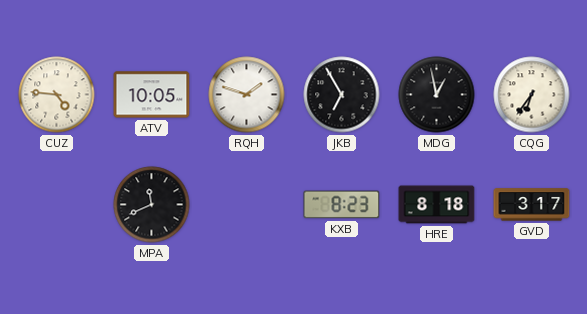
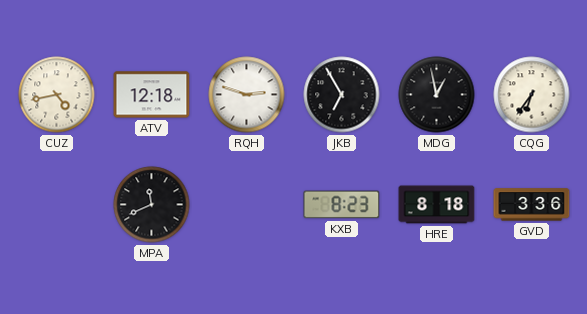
CUZ: 4:46 -> 4:43
ATV: 10:05 -> 12:18
RQH: 1:48 -> 2:48
GVD: 3:17 -> 3:36
